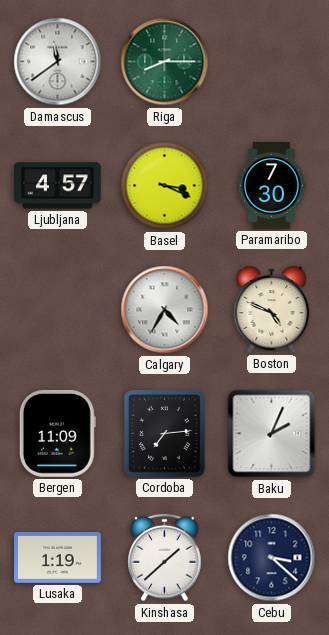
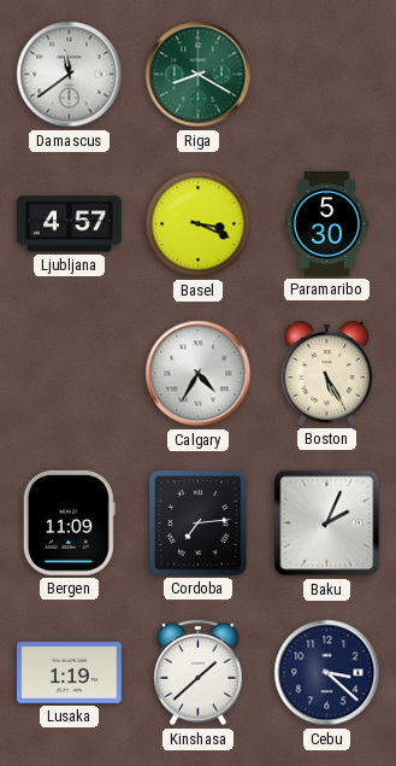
Riga: 8:15 -> 8:20
Paramaribo: 7:30 -> 5:30
Boston: 4:49 -> 5:25
